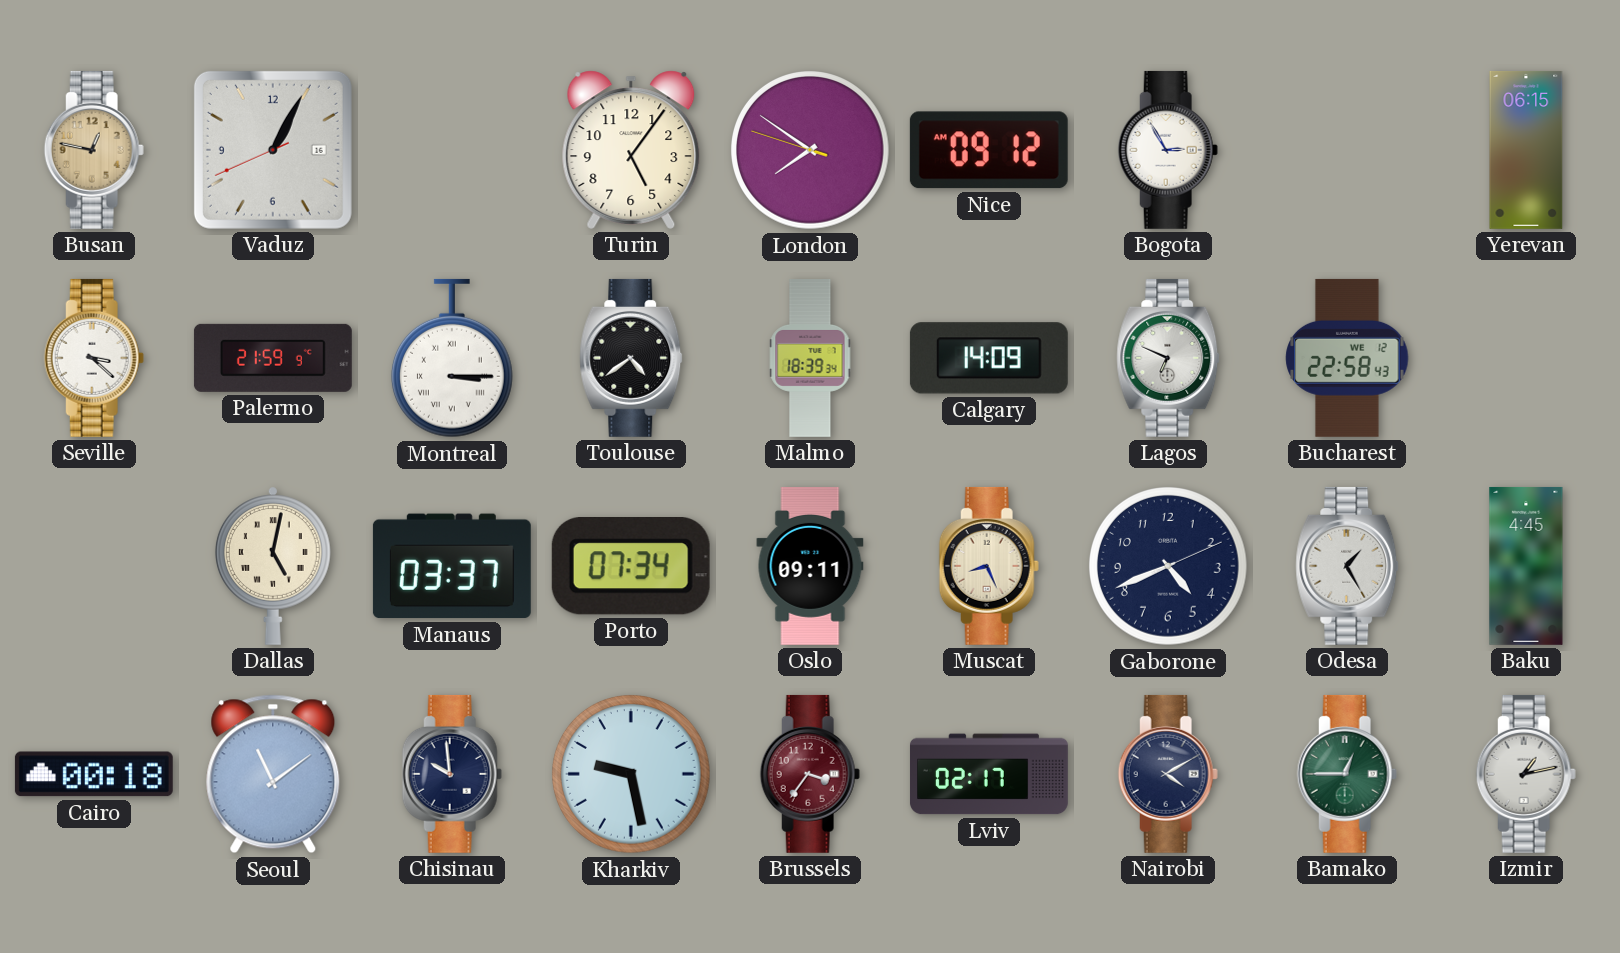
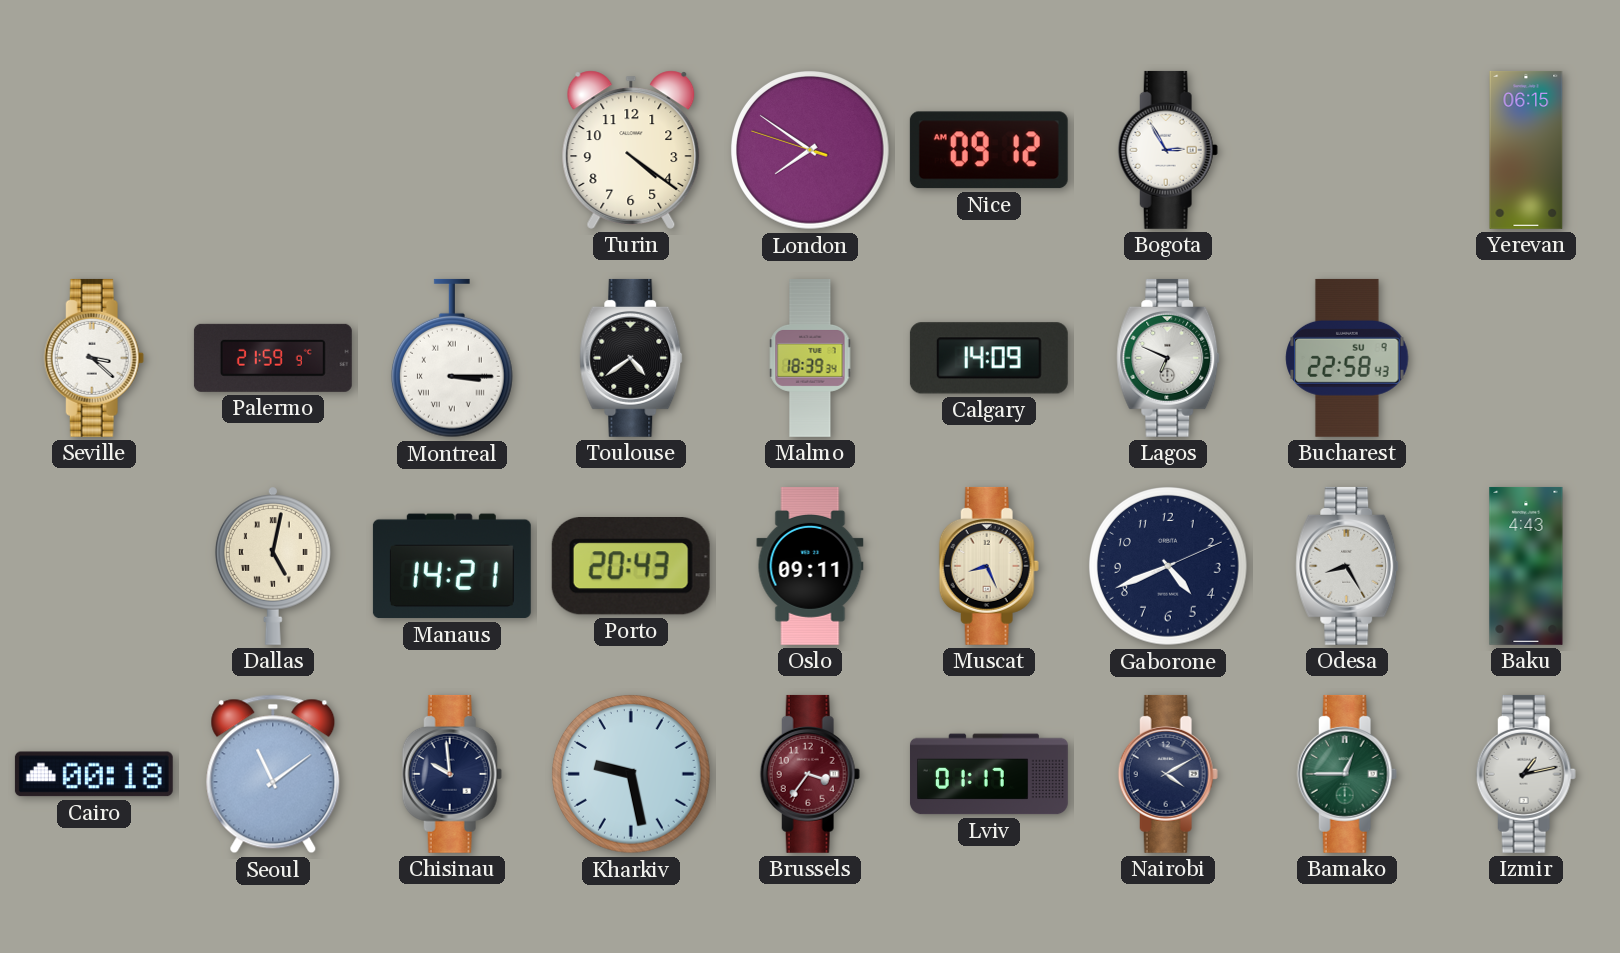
Busan: 12:47 -> none
Vaduz: 1:04 -> none
Turin: 5:06 -> 4:21
Bucharest date: WE 12 -> SU 9
Manaus: 03:37 -> 14:21
Porto: 07:34 -> 20:43
Odesa: 1:25 -> 8:25
Baku: 4:45 -> 4:43
Lviv: 02:17 -> 01:17
